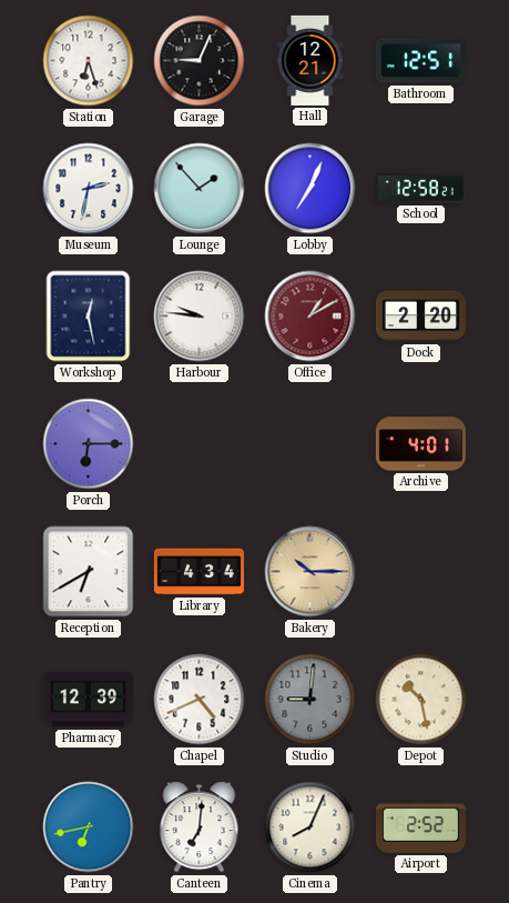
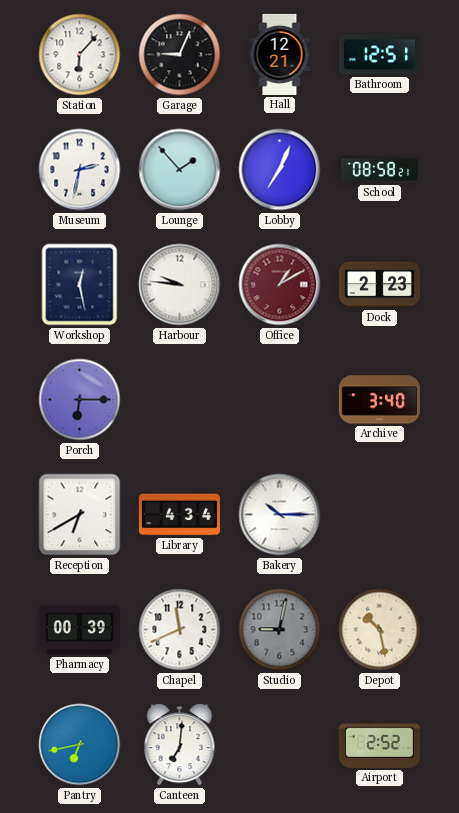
Station: 6:27 -> 6:07
School: 12:58 -> 08:58
Dock: 2:20 -> 2:23
Archive: 4:01 -> 3:40
Bakery dial: champagne -> white
Pharmacy: 12:39 -> 00:39
Chapel: 4:41 -> 11:41
Studio: 9:01 -> 9:02
Cinema: 8:04 -> none
